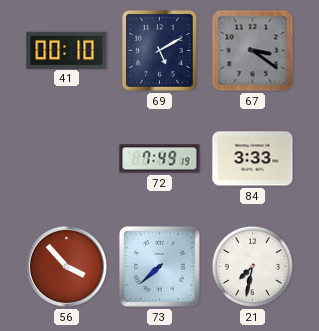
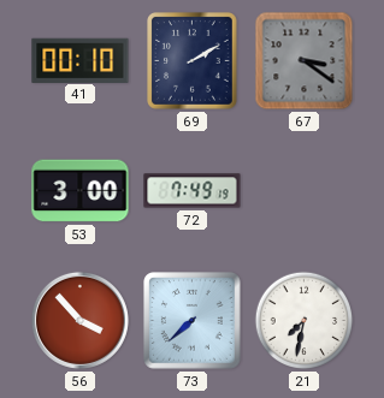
69: 5:10 -> 2:10
53: none -> 3:00
84: 3:33 -> none
